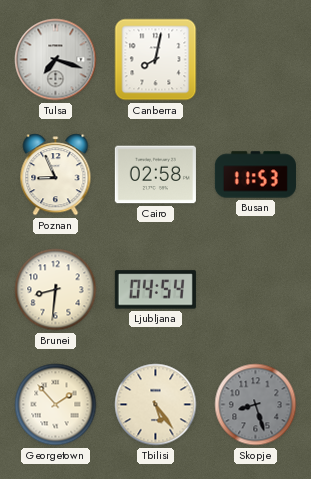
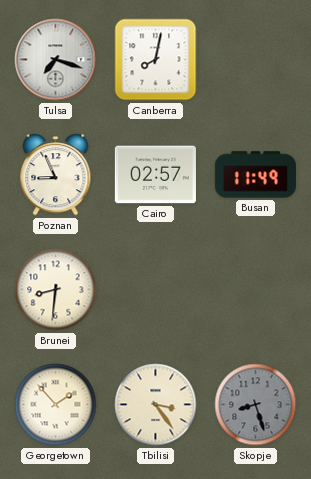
Cairo: 02:58 -> 02:57
Busan: 11:53 -> 11:49
Ljubljana: 04:54 -> none
Tbilisi: 5:24 -> 3:24
